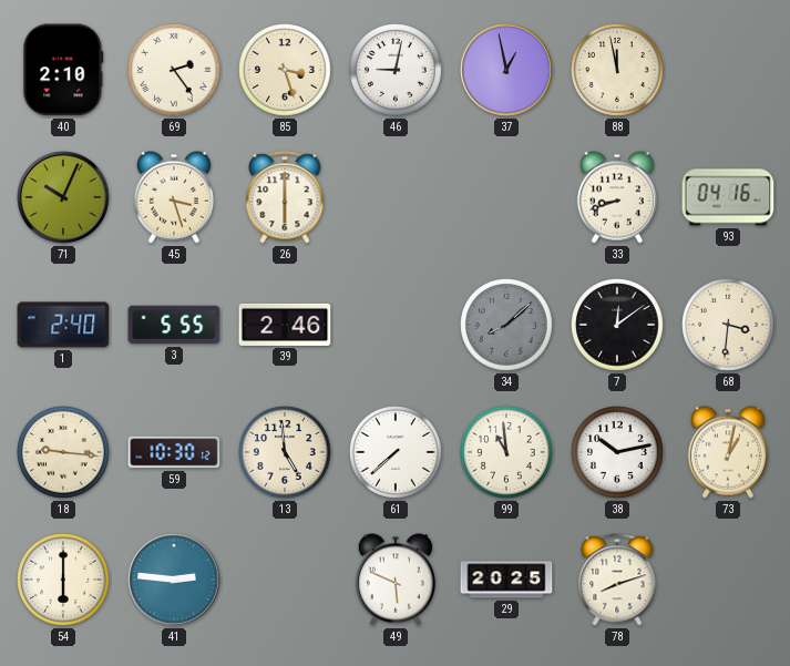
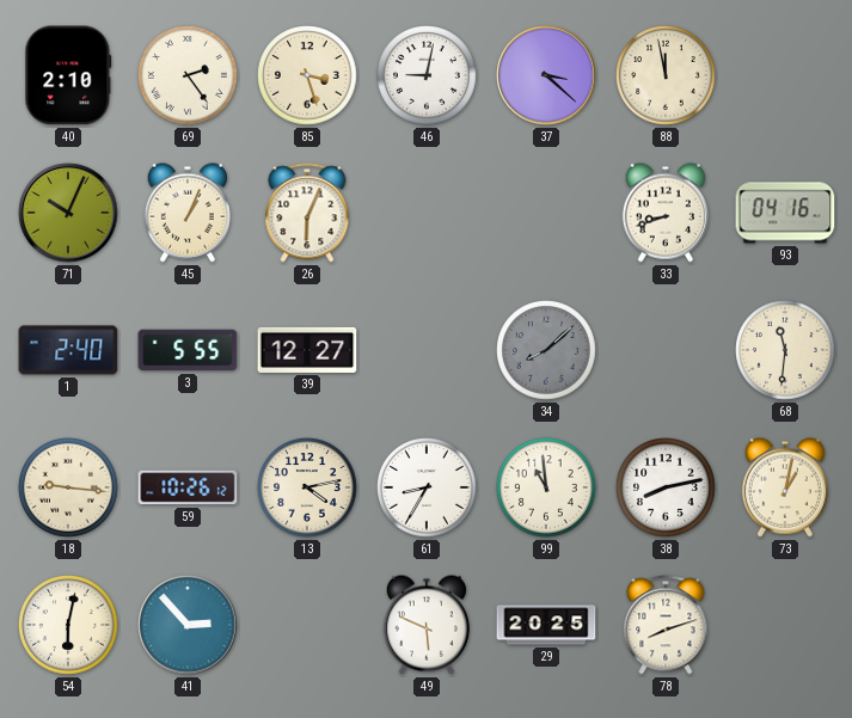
37: 12:58 -> 3:22
45: 3:27 -> 1:04
26: 6:00 -> 6:04
39: 2:46 -> 12:27
7: 12:09 -> none
68: 3:31 -> 11:31
59: 10:30 -> 10:26
13: 4:59 -> 4:13
61: 7:38 -> 8:35
38: 10:13 -> 8:13
54: 6:00 -> 6:02
41: 2:46 -> 2:53
